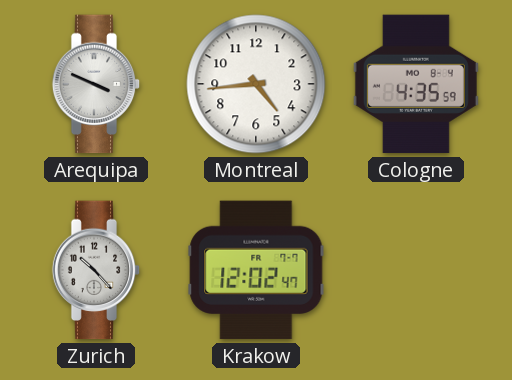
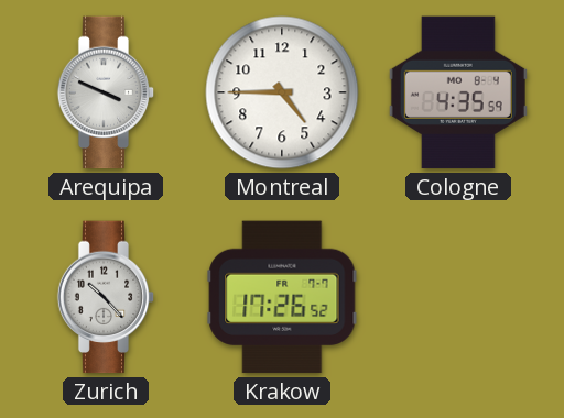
Montreal: 4:44 -> 4:45
Krakow: 12:02 -> 17:26
